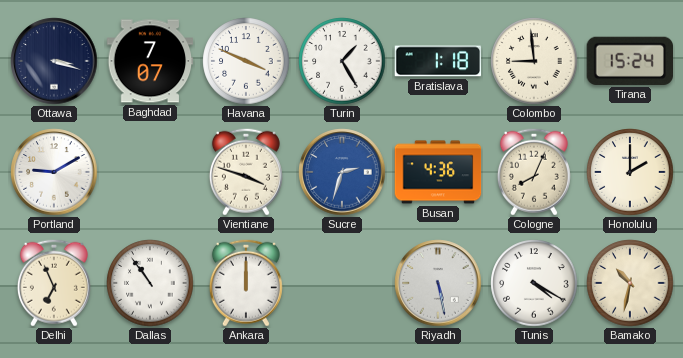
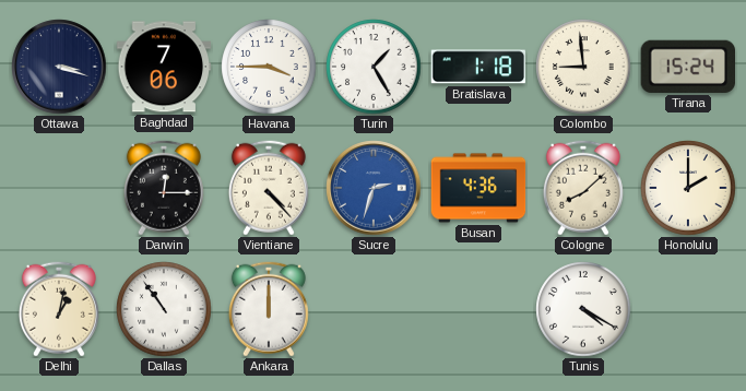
Baghdad: 7:07 -> 7:06
Havana: 3:49 -> 3:45
Portland: 9:10 -> none
Darwin: none -> 12:15
Vientiane: 3:48 -> 4:23
Cologne: 8:04 -> 8:08
Delhi: 6:56 -> 1:02
Riyadh: 5:28 -> none
Bamako: 10:32 -> none
